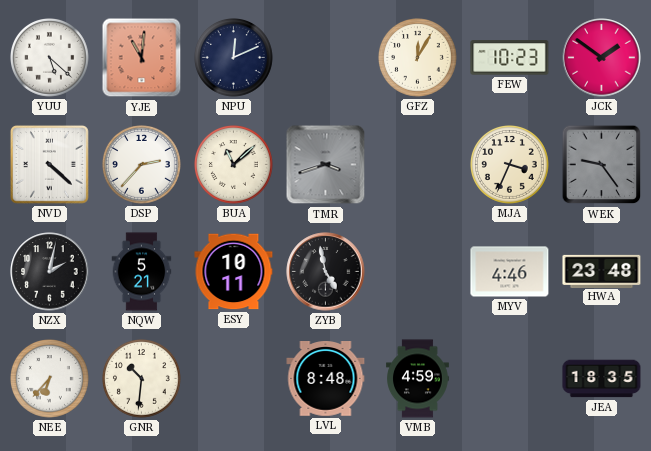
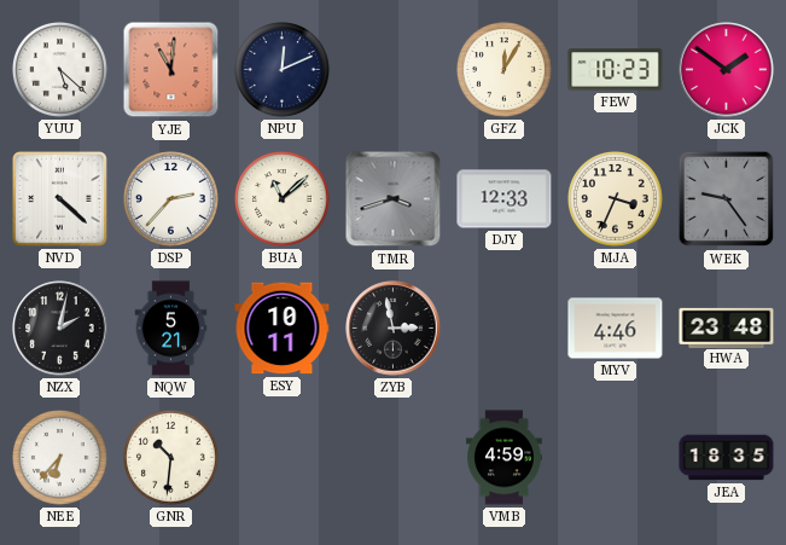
DJY: none -> 12:33
ZYB: 4:58 -> 2:58
LVL: 8:48 -> none
